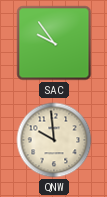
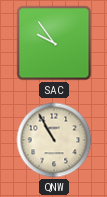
QNW: 9:59 -> 10:55
